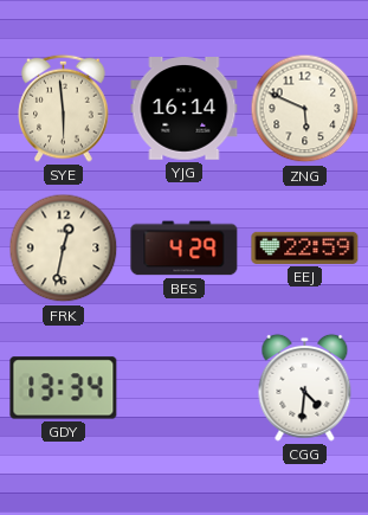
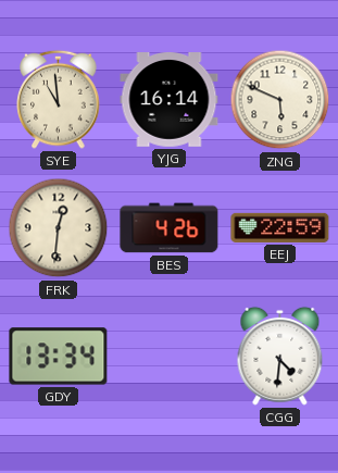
SYE: 5:59 -> 10:59
FRK: 12:32 -> 12:31
BES: 4:29 -> 4:26
